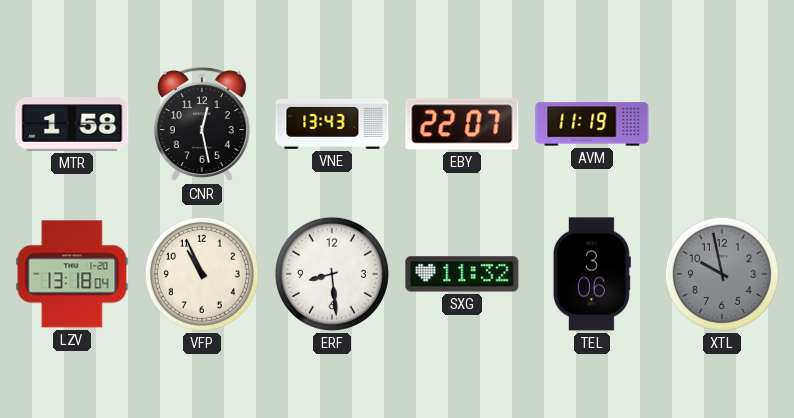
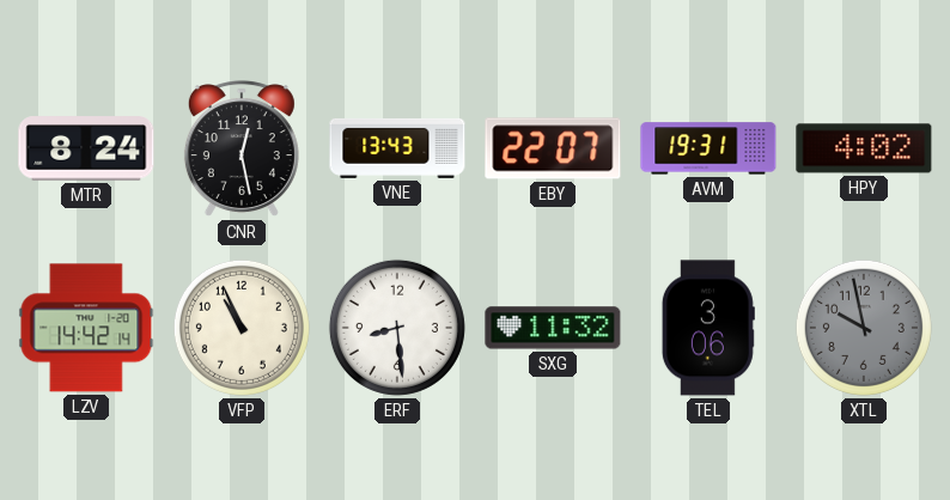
MTR: 1:58 -> 8:24
AVM: 11:19 -> 19:31
HPY: none -> 4:02
LZV: 13:18 -> 14:42
